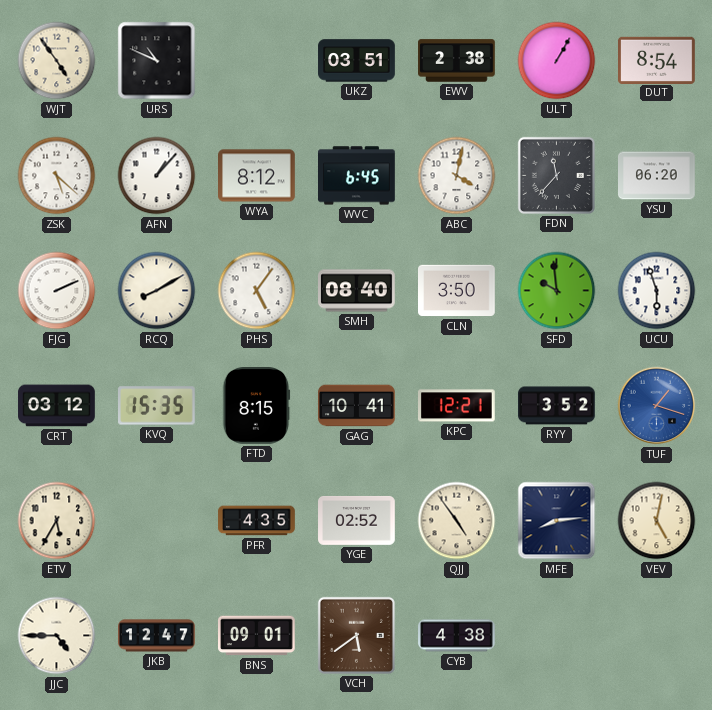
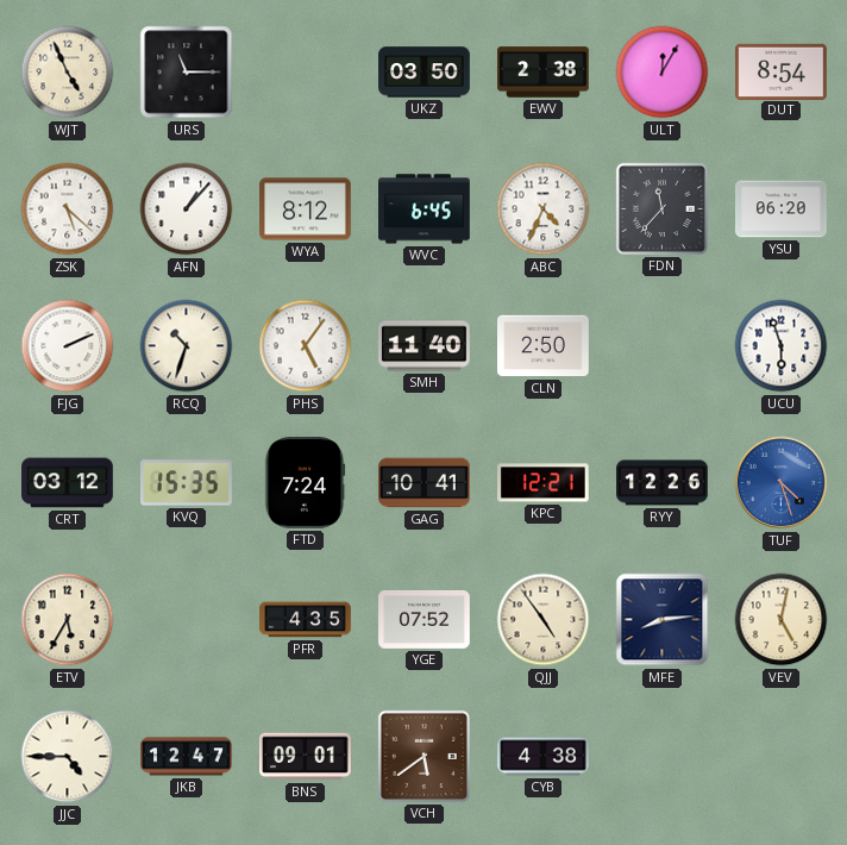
WJT: 4:54 -> 4:56
URS: 10:49 -> 11:15
UKZ: 03:51 -> 03:50
ULT: 1:05 -> 12:05
ABC: 4:02 -> 4:34
RCQ: 8:10 -> 10:33
SMH: 08:40 -> 11:40
CLN: 3:50 -> 2:50
SFD: 9:59 -> none
FTD: 8:15 -> 7:24
RYY: 3:52 -> 12:26
TUF: 1:18 -> 4:27
YGE: 02:52 -> 07:52
